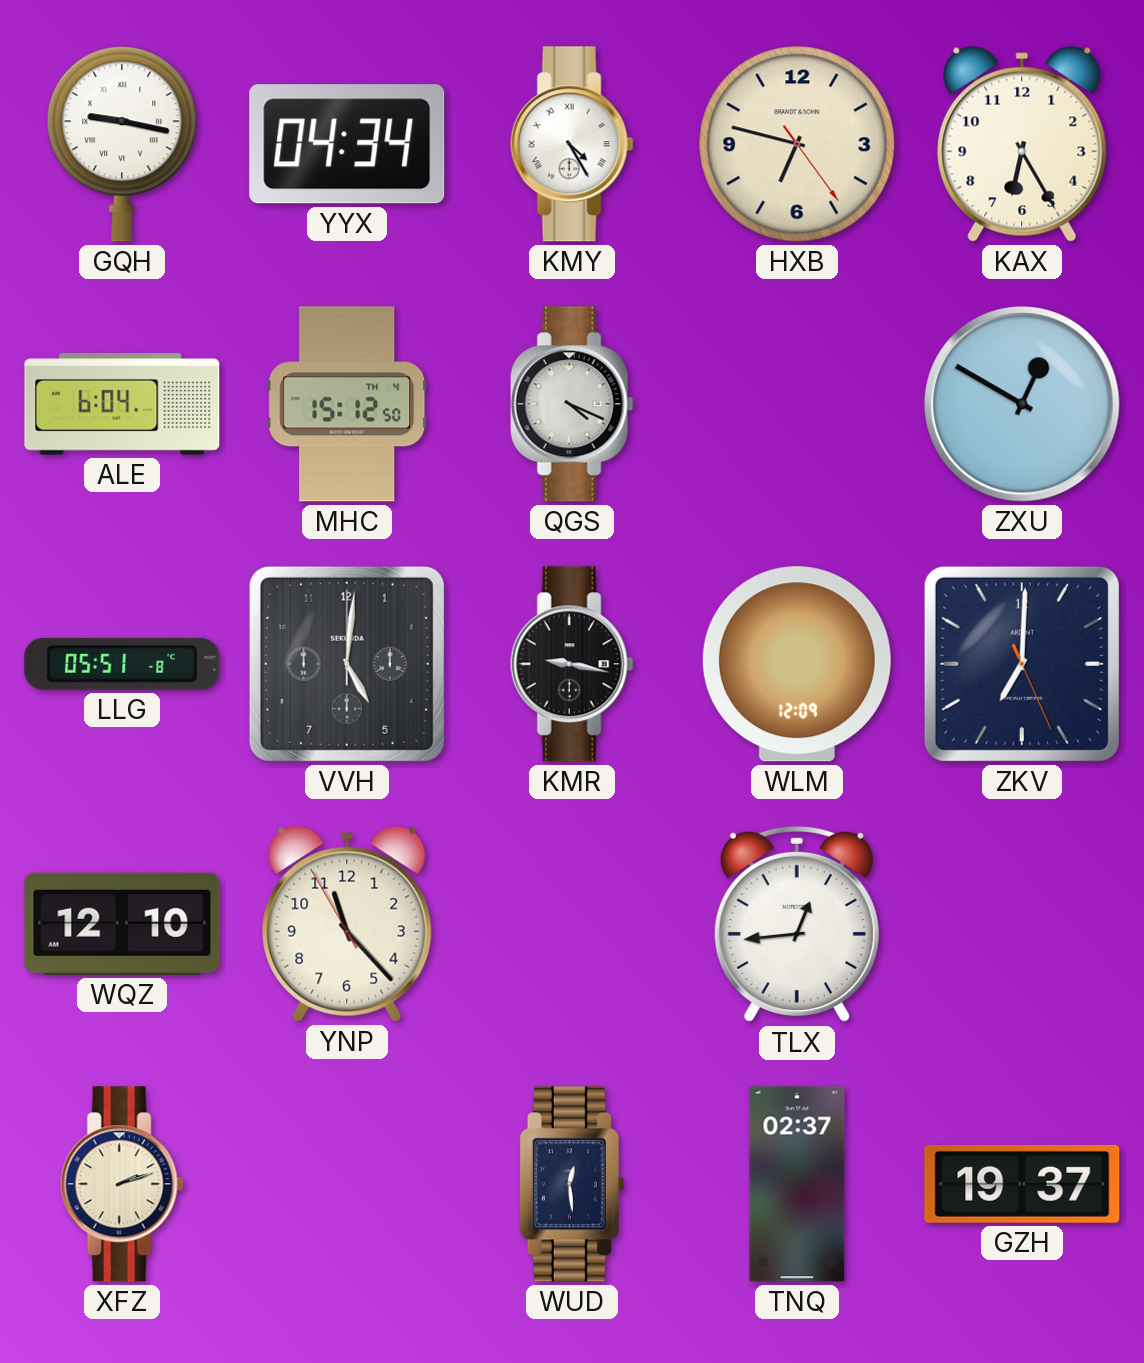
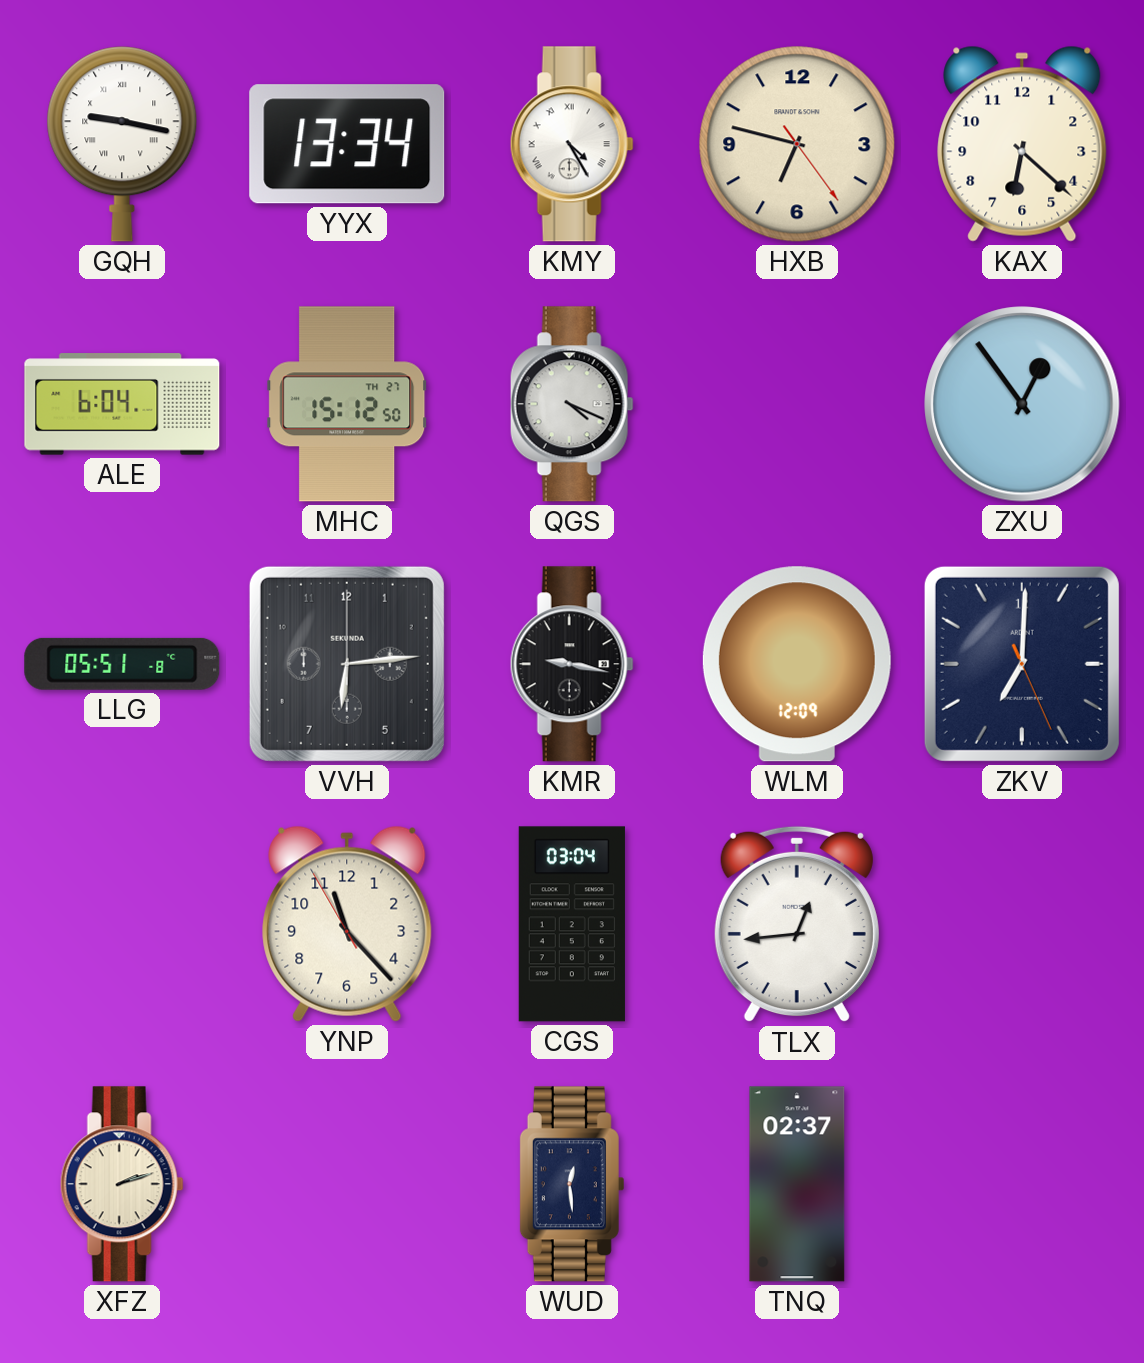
YYX: 04:34 -> 13:34
KAX: 6:25 -> 6:22
MHC date: TH 4 -> TH 27
ZXU: 12:50 -> 12:54
VVH: 5:01 -> 6:14
WQZ: 12:10 -> none
CGS: none -> 03:04
GZH: 19:37 -> none
